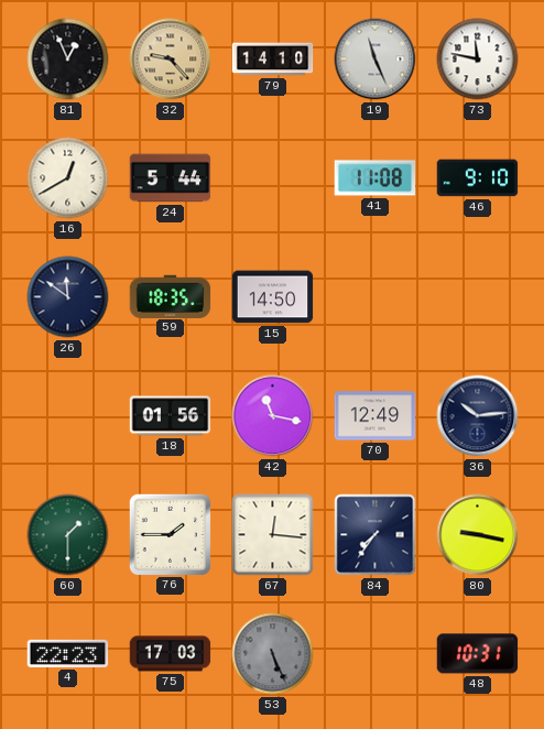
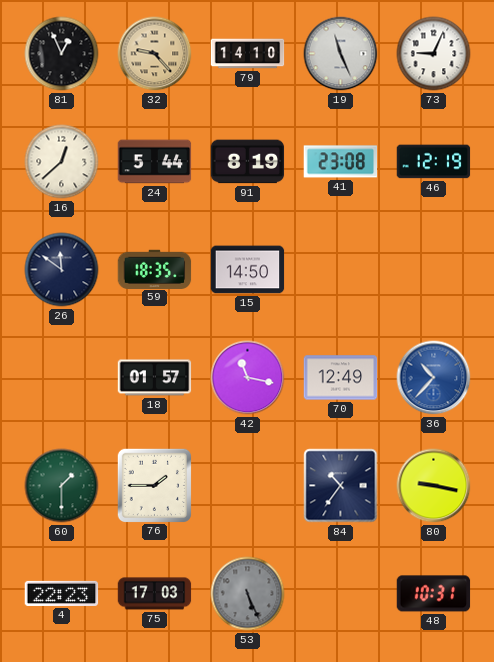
73: 11:47 -> 9:04
16: 12:40 -> 12:38
91: none -> 8:19
41: 11:08 -> 23:08
46: 9:10 -> 12:19
18: 01:56 -> 01:57
36: 10:14 -> 10:37
36 dial: navy -> blue
67: 12:16 -> none
84: 7:36 -> 10:36
